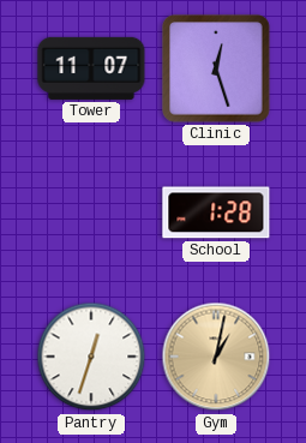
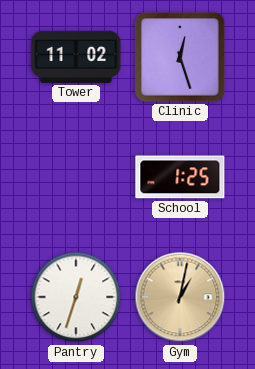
Tower: 11:07 -> 11:02
School: 1:28 -> 1:25
